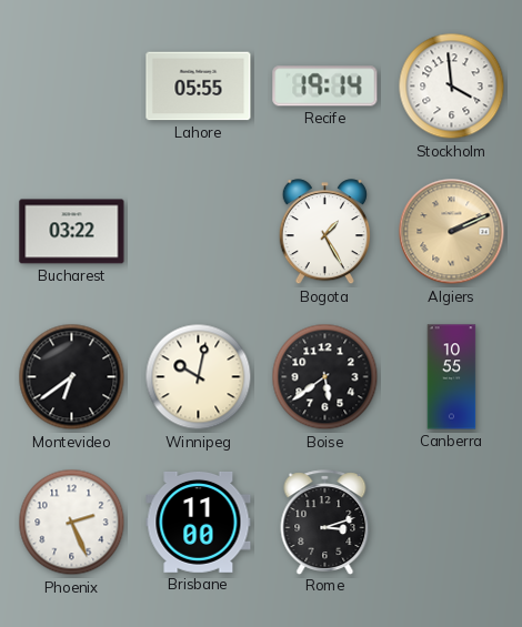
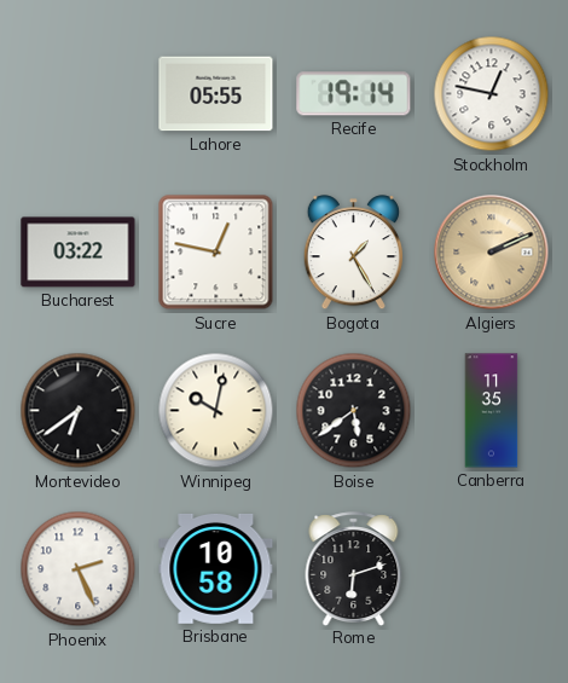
Stockholm: 3:59 -> 12:47
Sucre: none -> 12:47
Canberra: 10:55 -> 11:35
Brisbane: 11:00 -> 10:58
Rome: 3:12 -> 6:12
